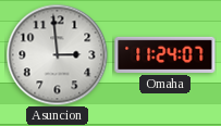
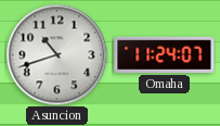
Asuncion: 2:59 -> 10:42
